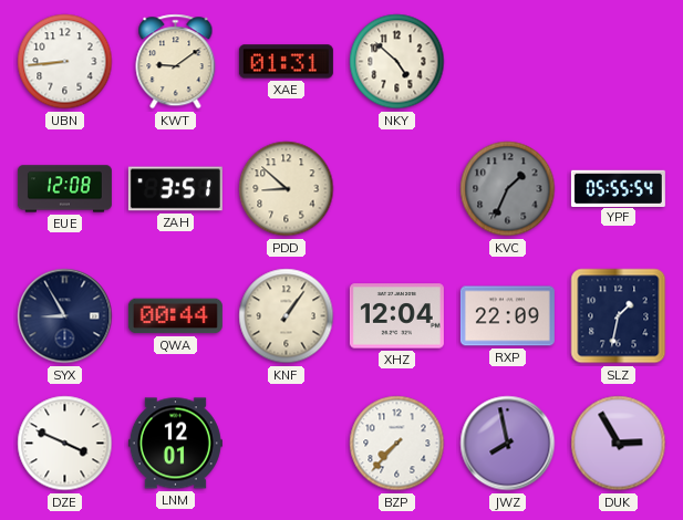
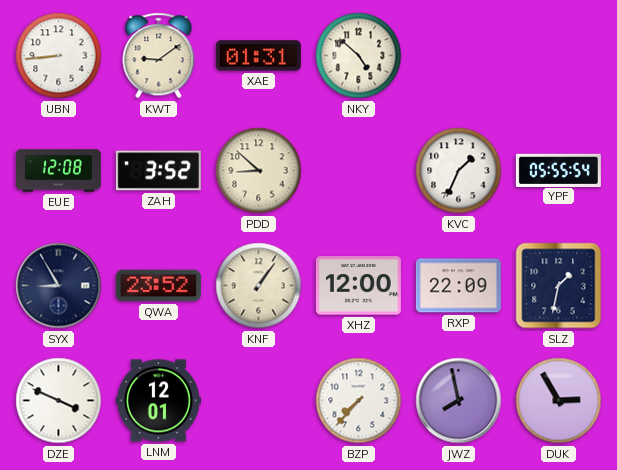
ZAH: 3:51 -> 3:52
KVC dial: grey -> white
QWA: 00:44 -> 23:52
XHZ: 12:04 -> 12:00
